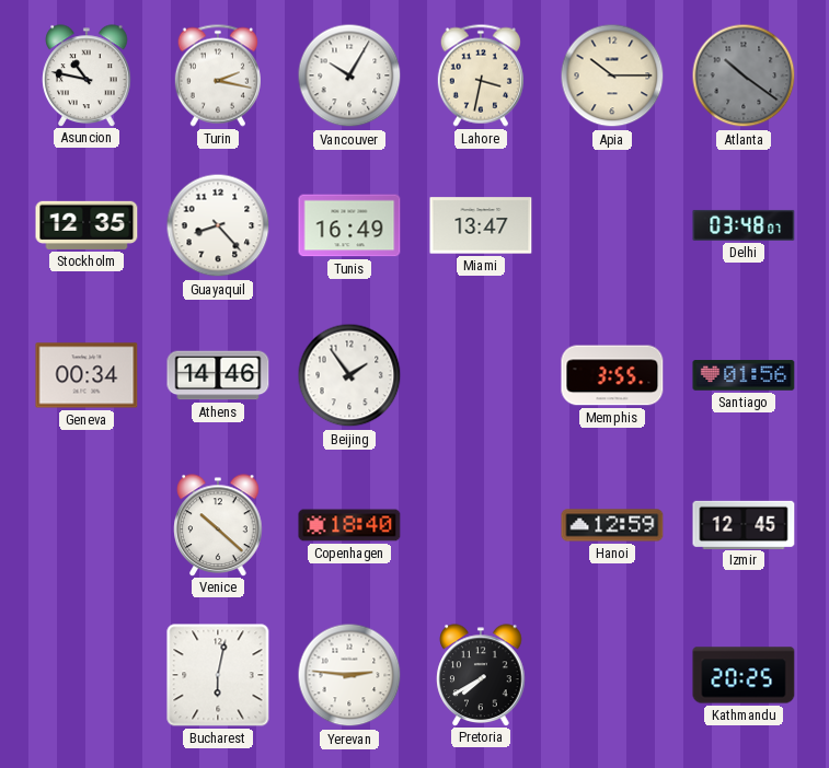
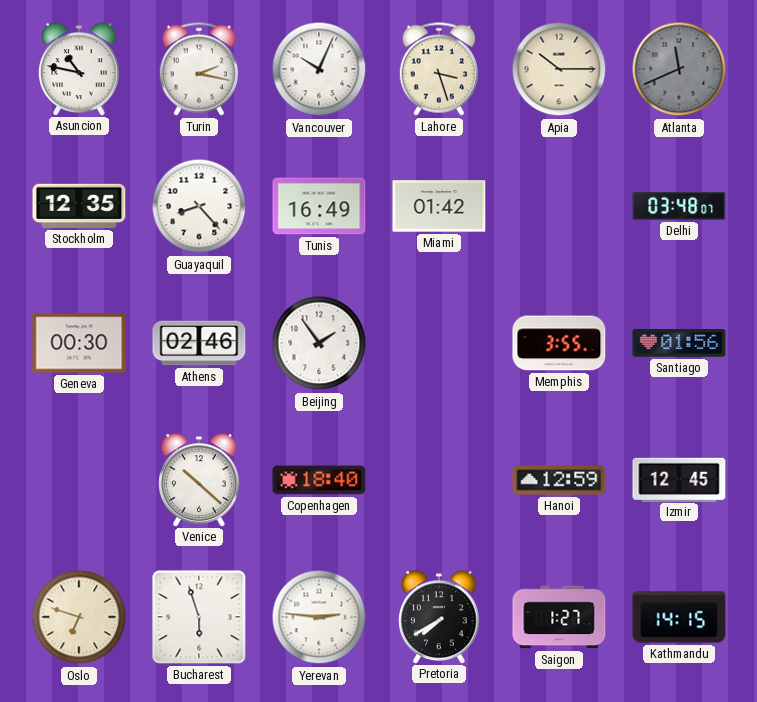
Vancouver: 10:05 -> 10:04
Lahore: 3:32 -> 3:27
Atlanta: 10:21 -> 11:41
Miami: 13:47 -> 01:42
Geneva: 00:34 -> 00:30
Athens: 14:46 -> 02:46
Oslo: none -> 6:48
Bucharest: 6:02 -> 5:57
Saigon: none -> 1:27
Kathmandu: 20:25 -> 14:15
